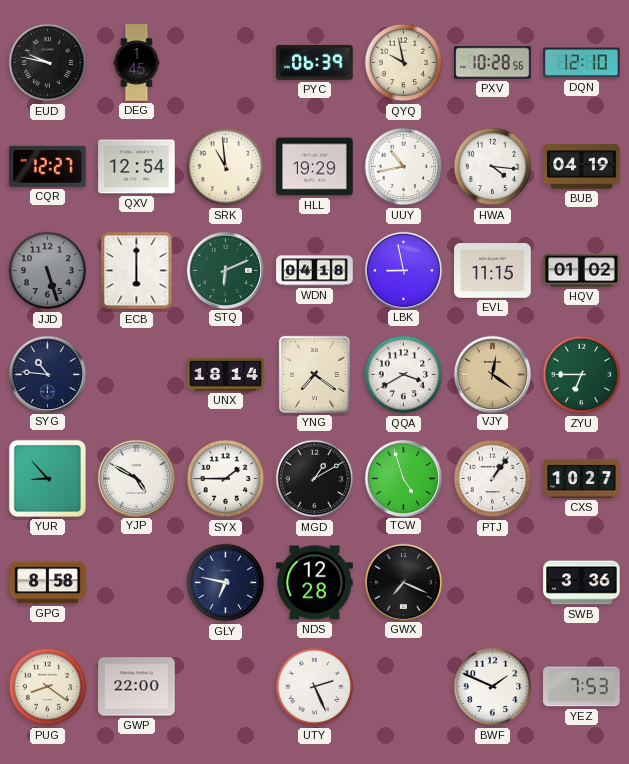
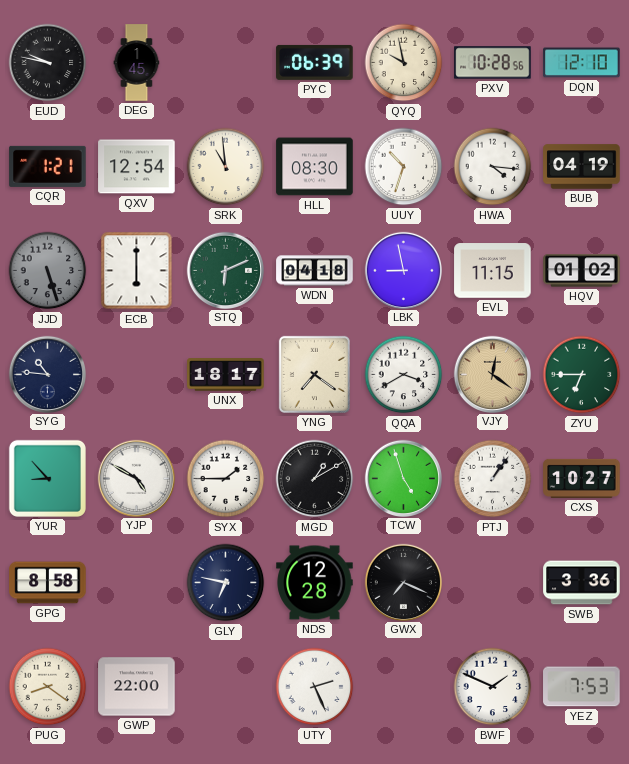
CQR: 12:27 -> 1:21
HLL: 19:29 -> 08:30
UUY: 10:43 -> 10:33
UNX: 18:14 -> 18:17
